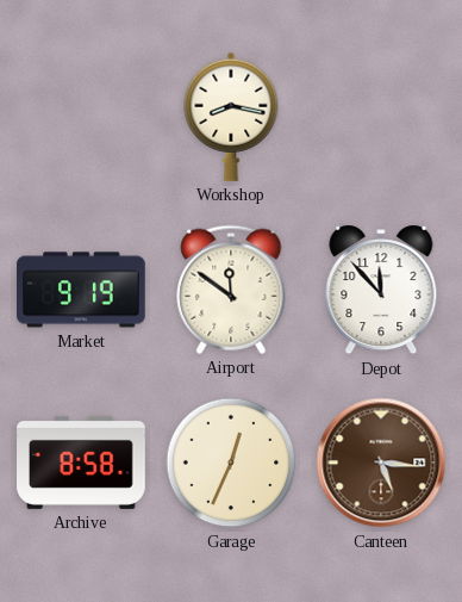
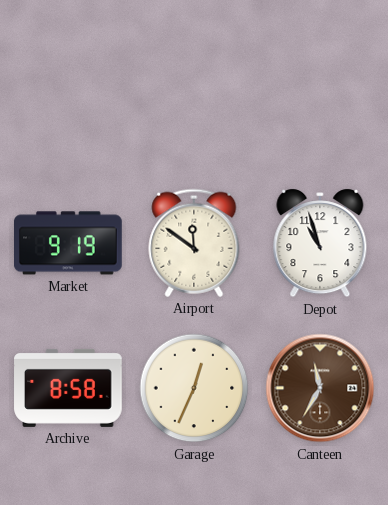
Workshop: 8:17 -> none
Depot: 11:53 -> 10:57
Canteen: 5:16 -> 11:35
